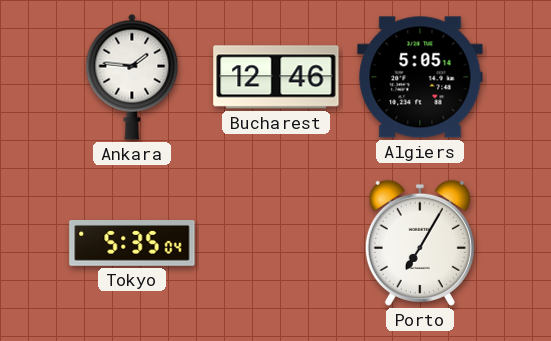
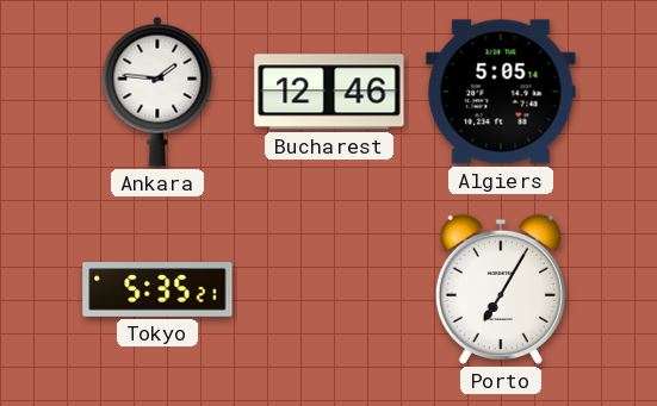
Tokyo: 5:35:04 -> 5:35:21
